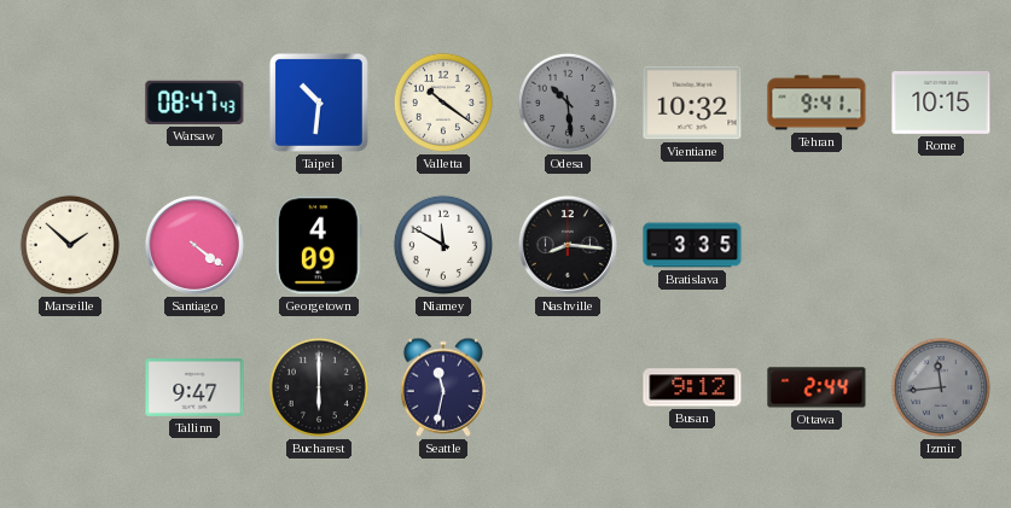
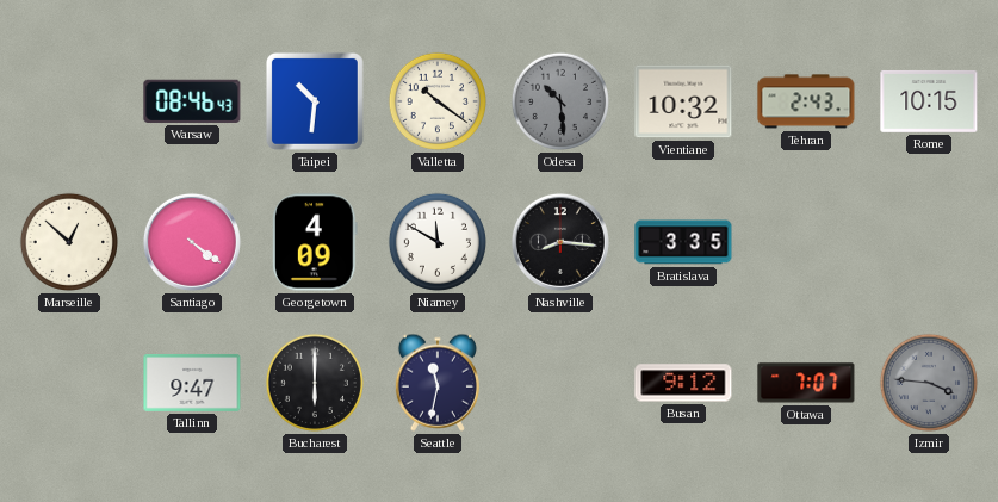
Warsaw: 08:47 -> 08:46
Tehran: 9:41 -> 2:43
Marseille: 1:52 -> 12:52
Ottawa: 2:44 -> 7:07
Izmir: 11:44 -> 3:46
